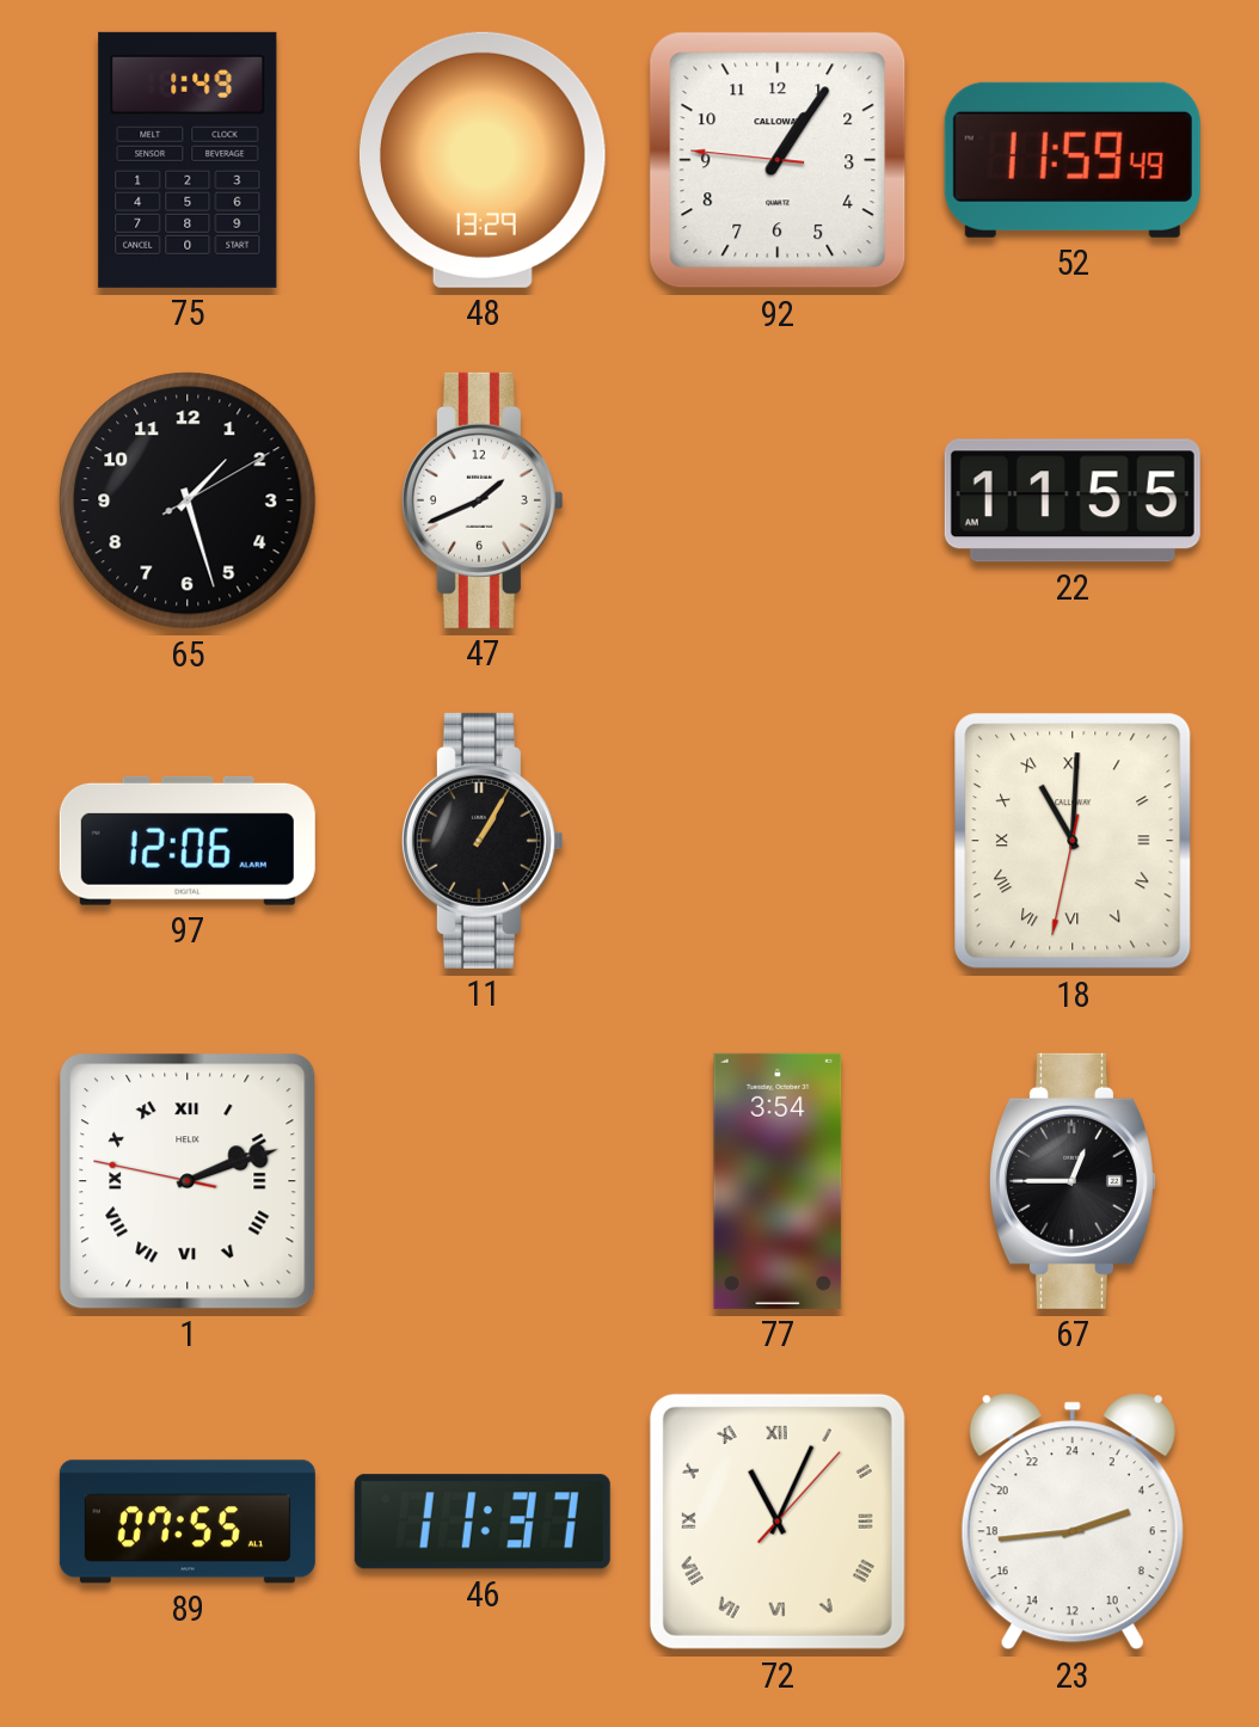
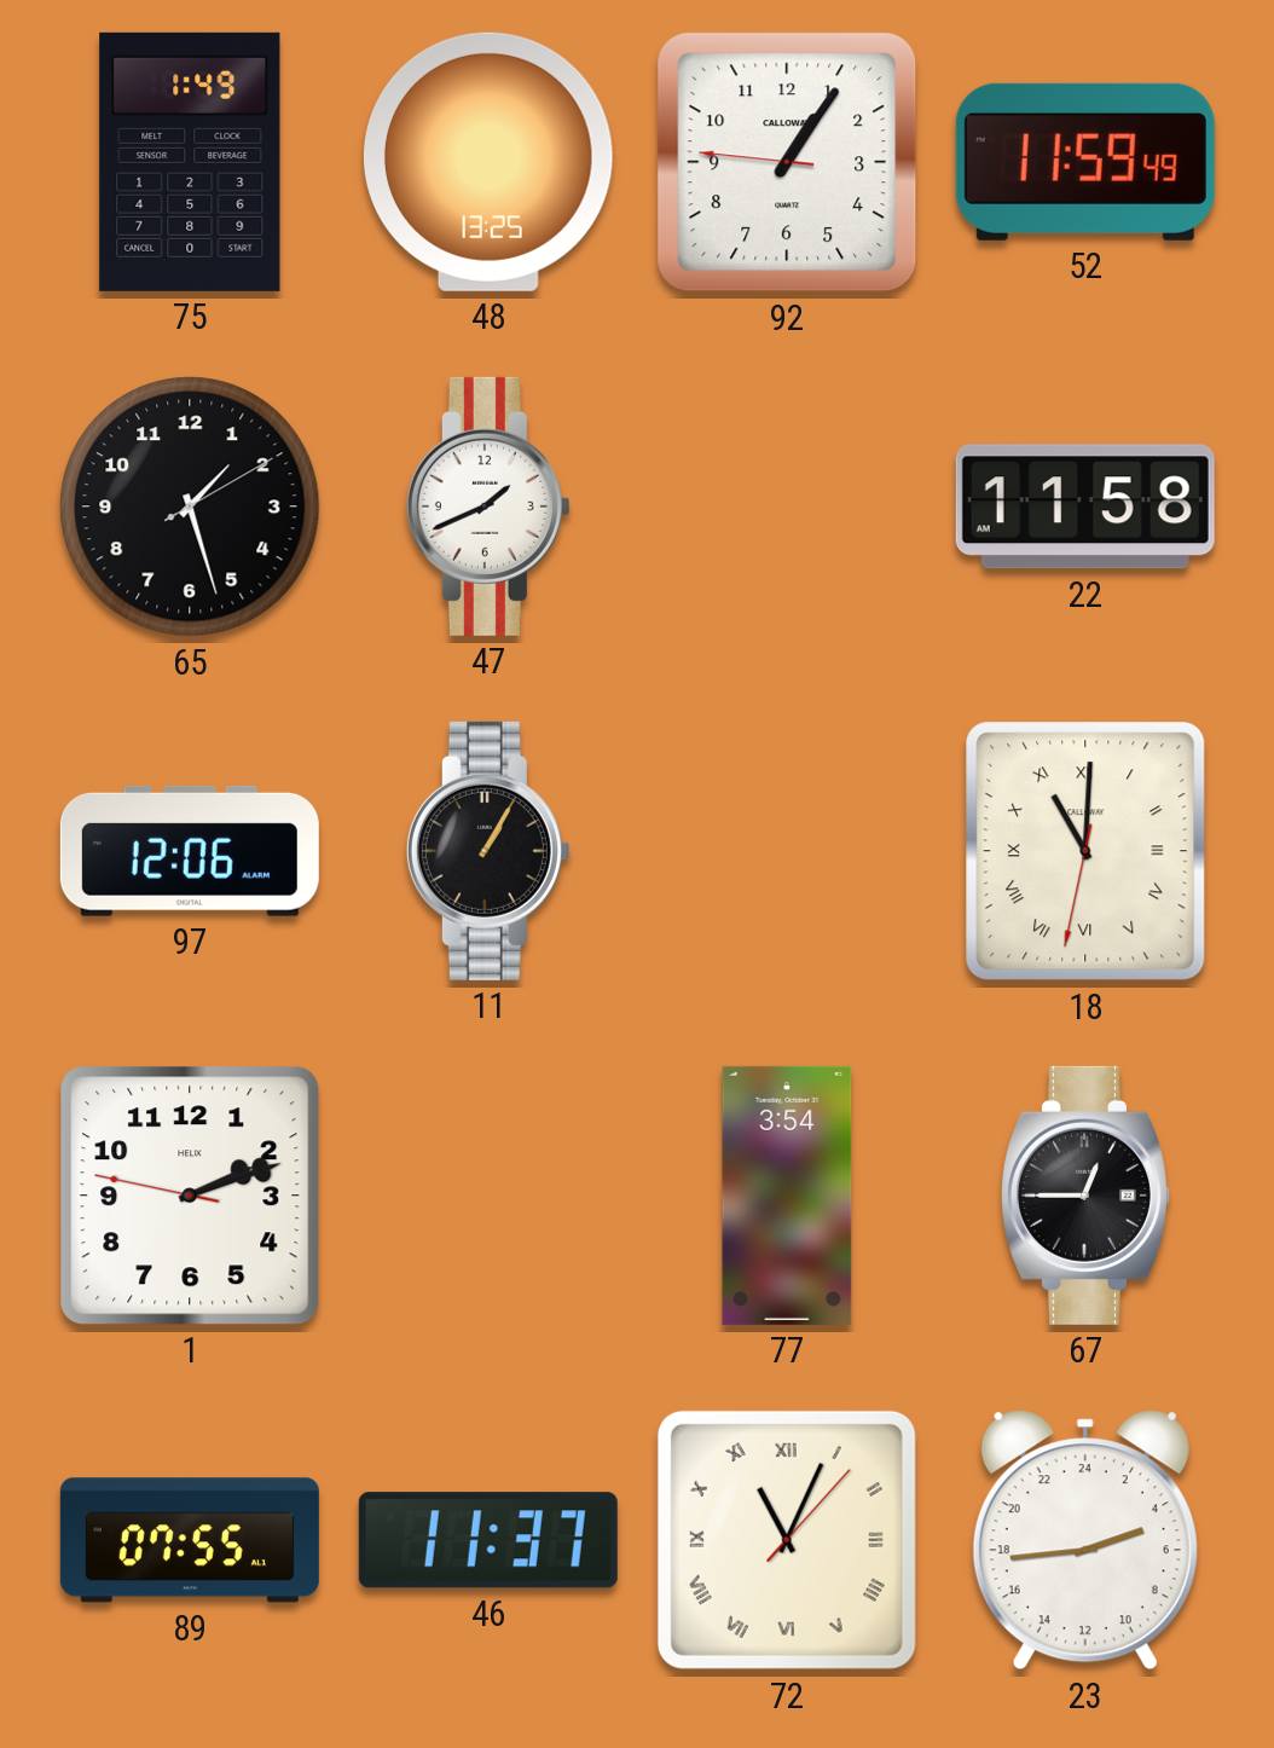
48: 13:29 -> 13:25
22: 11:55 -> 11:58
1 numerals: Roman -> Arabic
